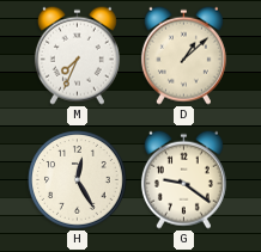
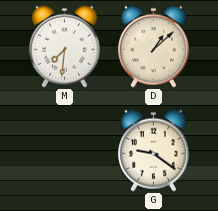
M: 7:34 -> 7:31
H: 12:25 -> none
